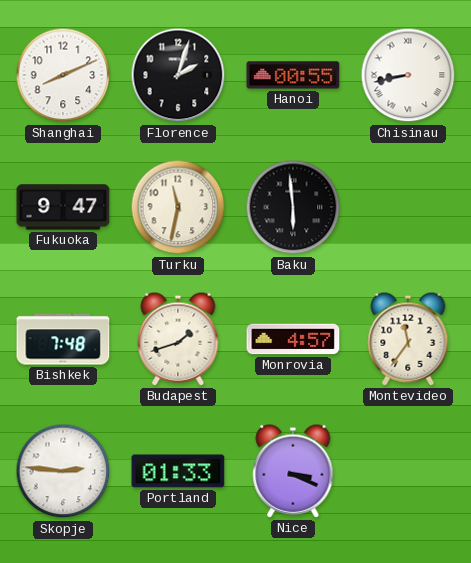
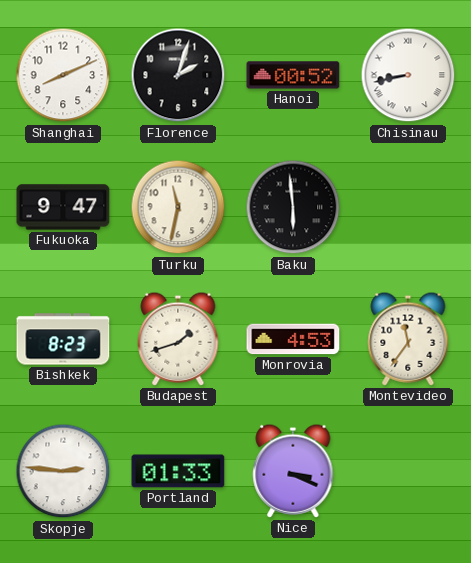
Hanoi: 00:55 -> 00:52
Bishkek: 7:48 -> 8:23
Monrovia: 4:57 -> 4:53
